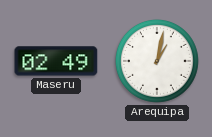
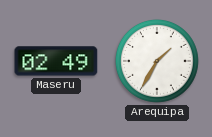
Arequipa: 1:02 -> 1:35
